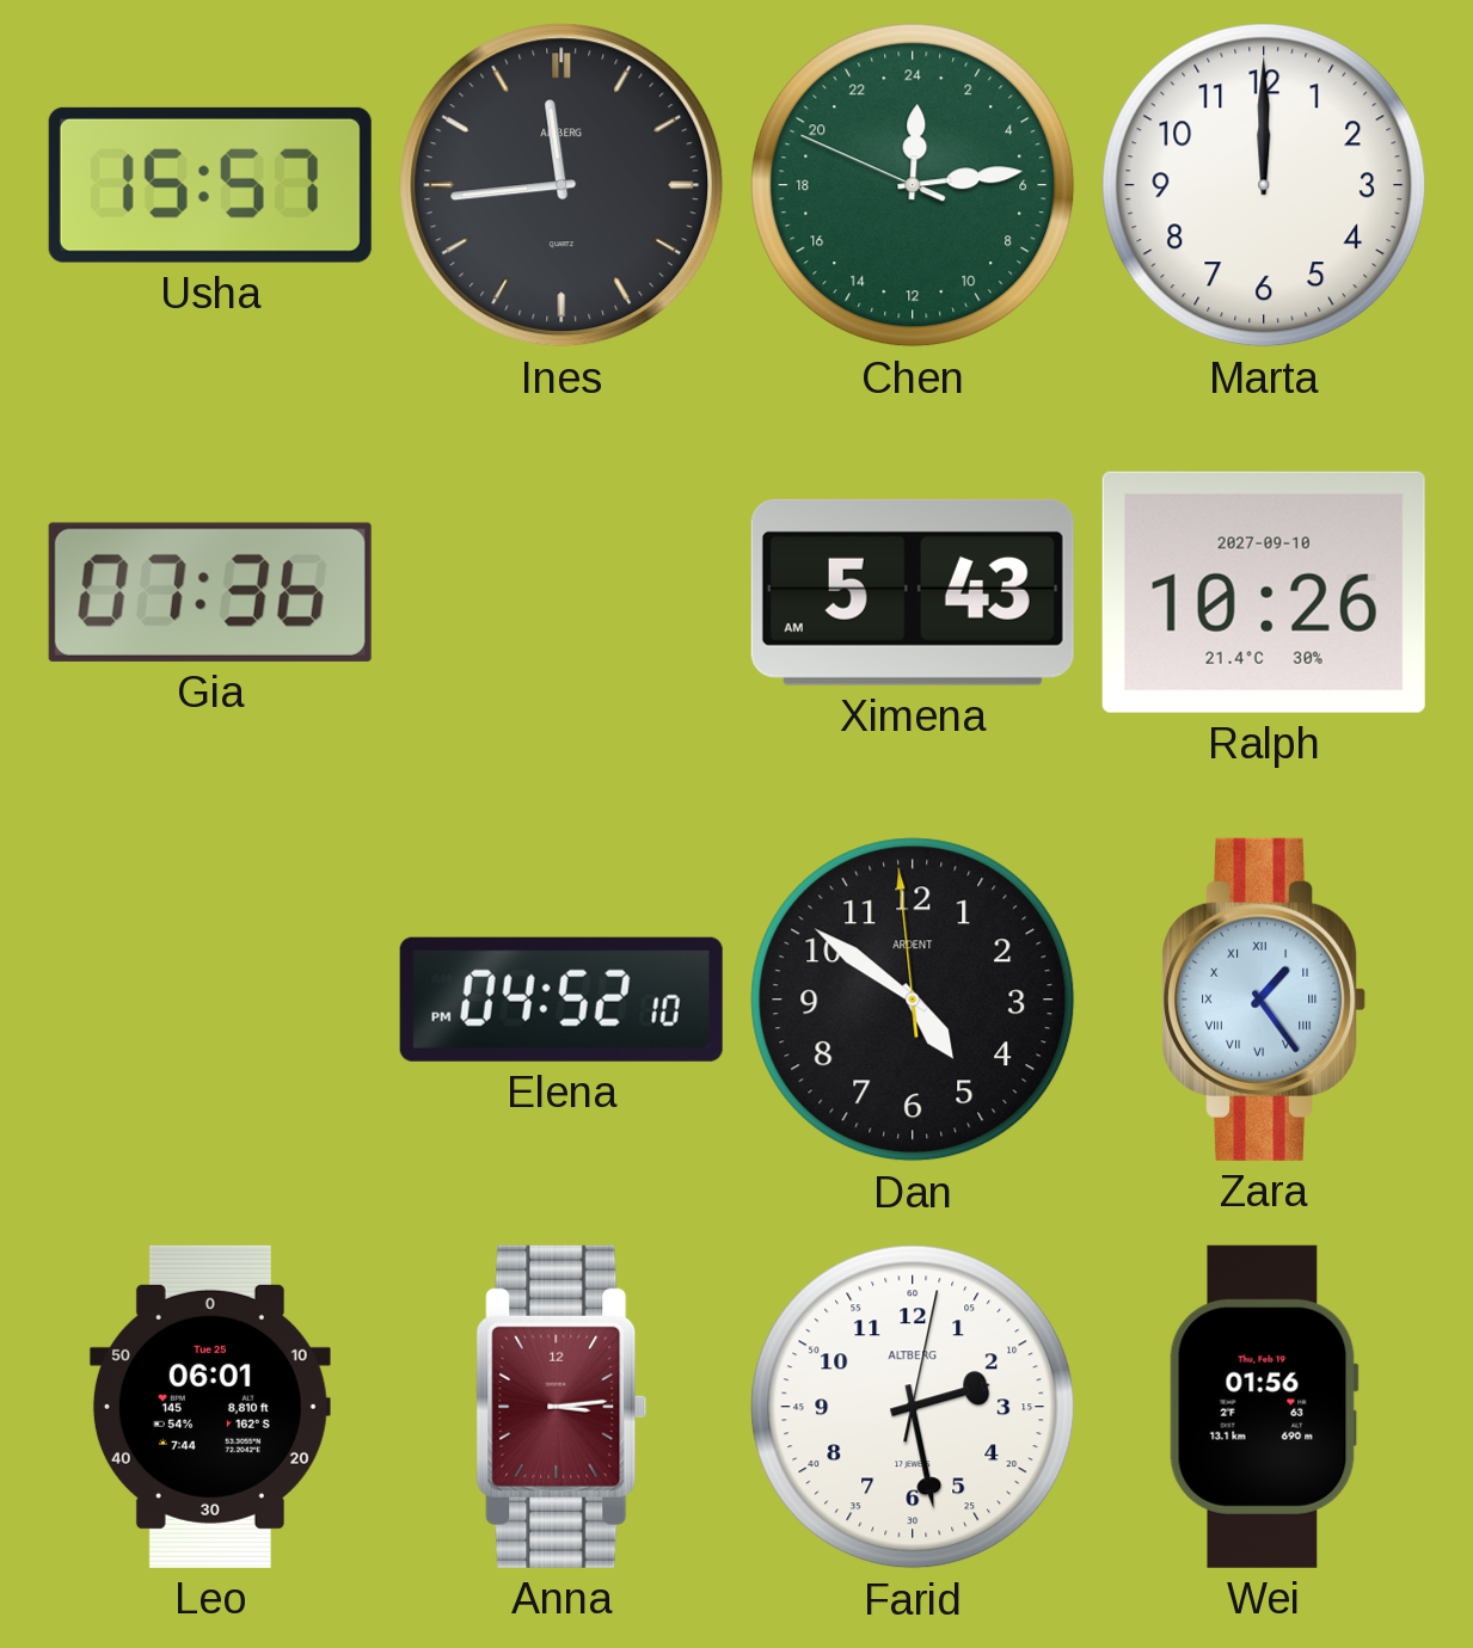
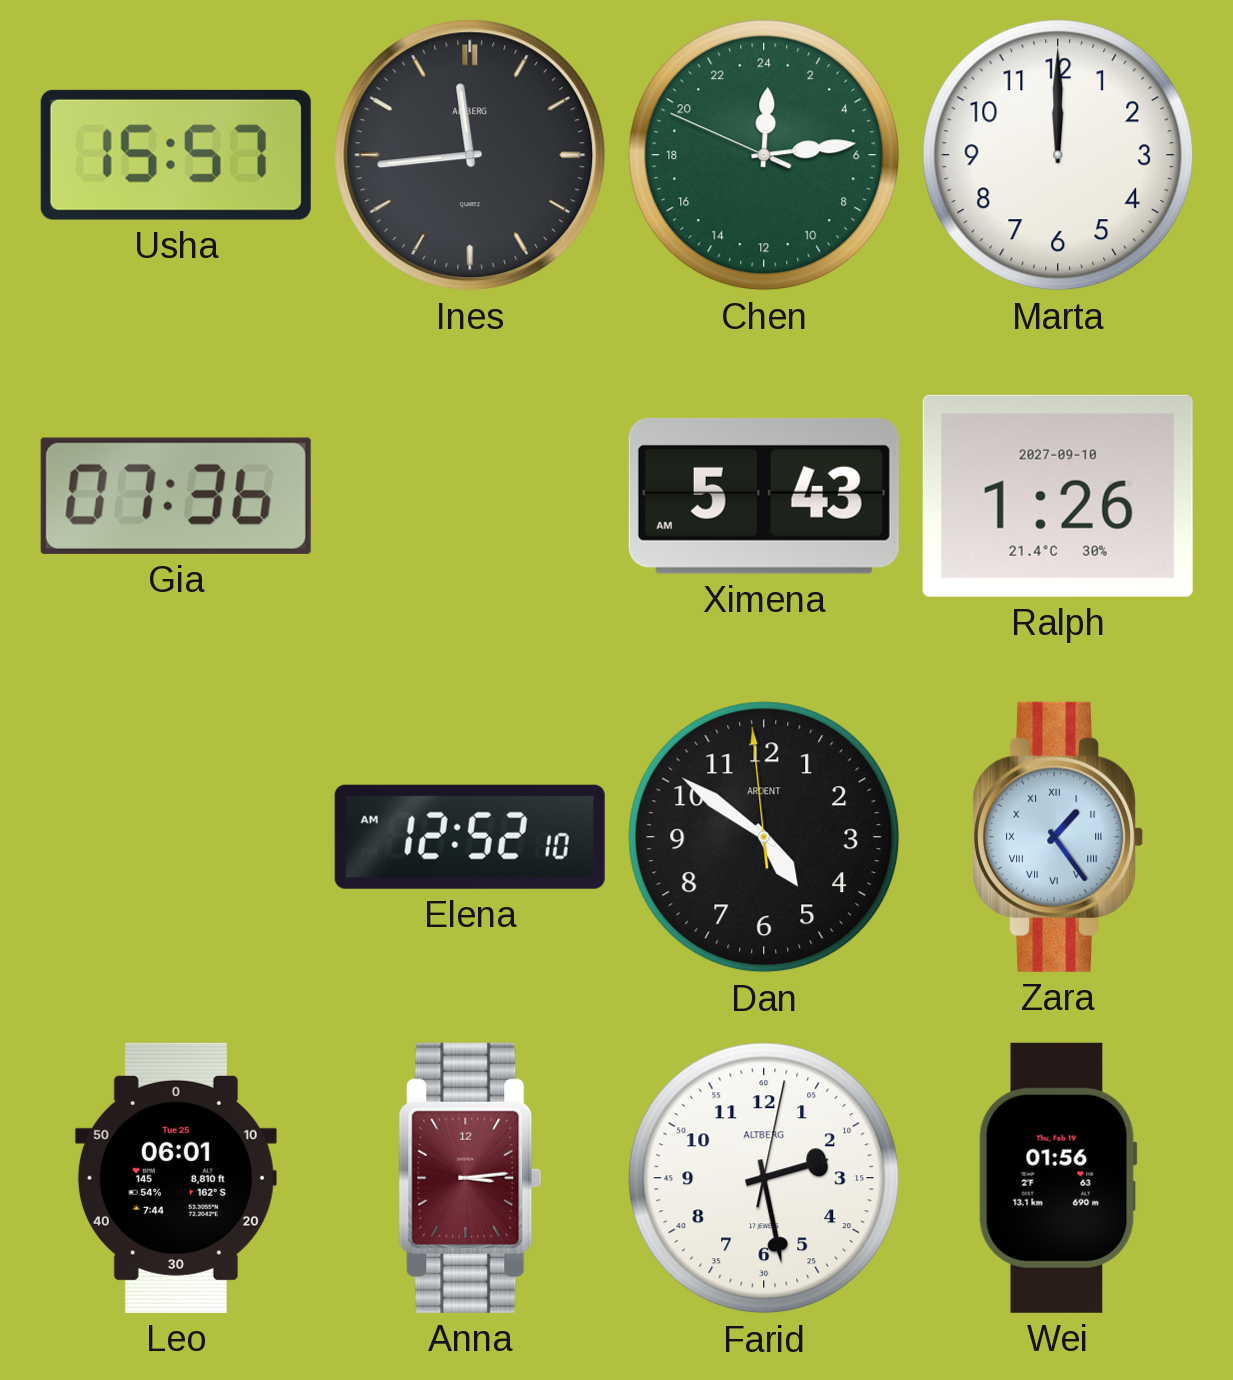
Ralph: 10:26 -> 1:26
Elena: 04:52 -> 12:52
